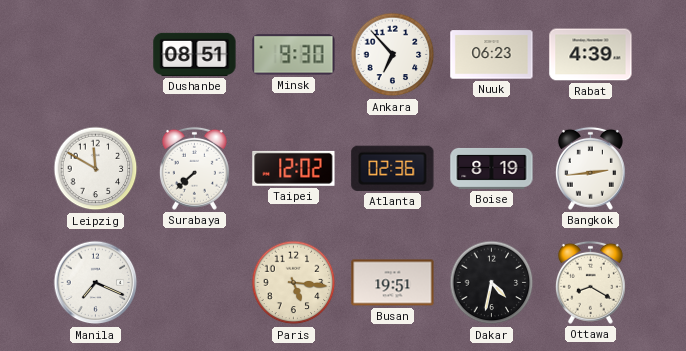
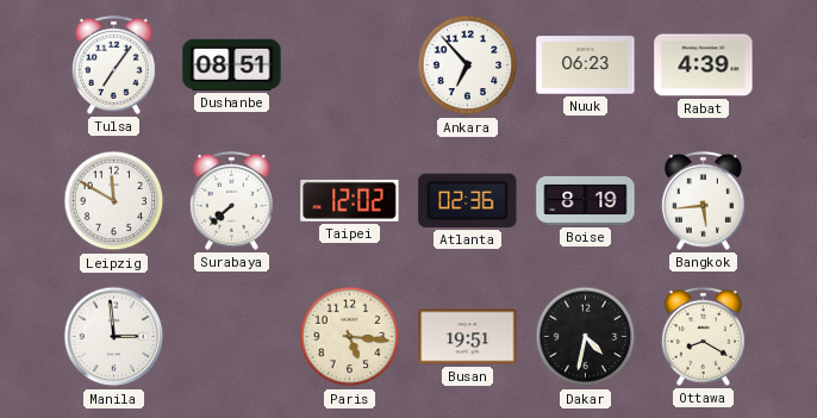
Tulsa: none -> 7:06
Minsk: 9:30 -> none
Bangkok: 2:44 -> 5:44
Manila: 7:19 -> 2:59
